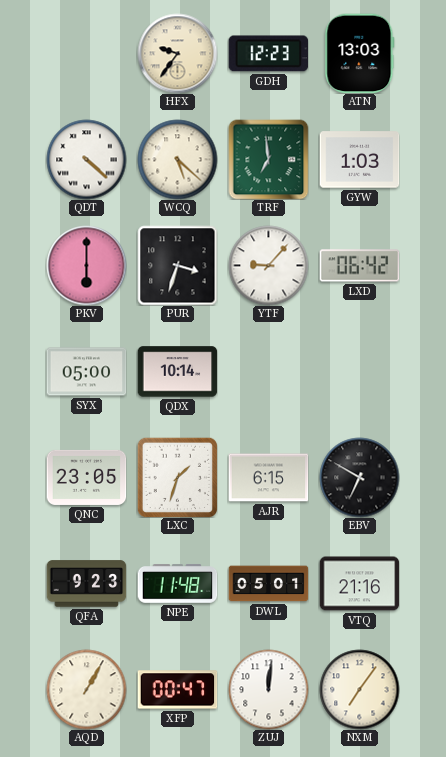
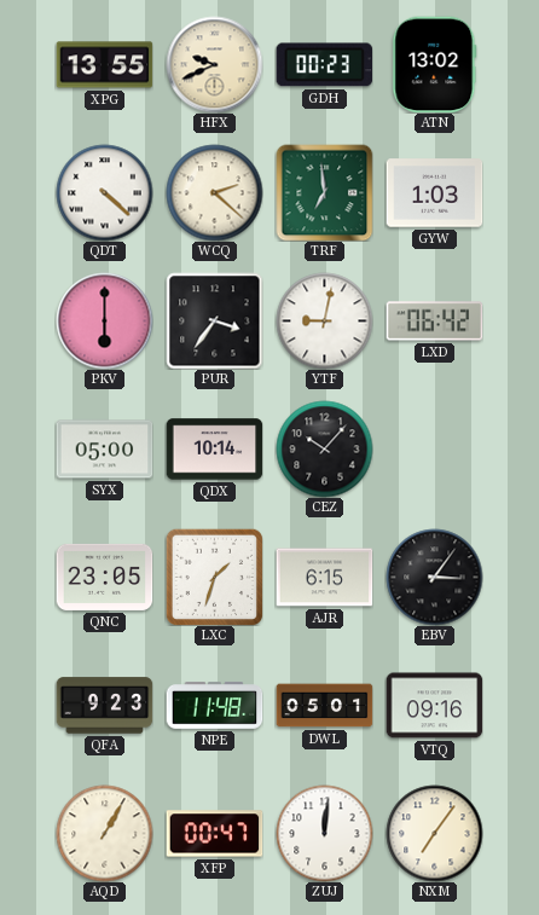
XPG: none -> 13:55
HFX: 9:36 -> 9:41
GDH: 12:23 -> 00:23
ATN: 13:03 -> 13:02
WCQ: 5:22 -> 2:22
PUR: 3:33 -> 3:36
YTF: 9:07 -> 9:02
CEZ: none -> 10:07
EBV: 6:50 -> 3:06
VTQ: 21:16 -> 09:16
